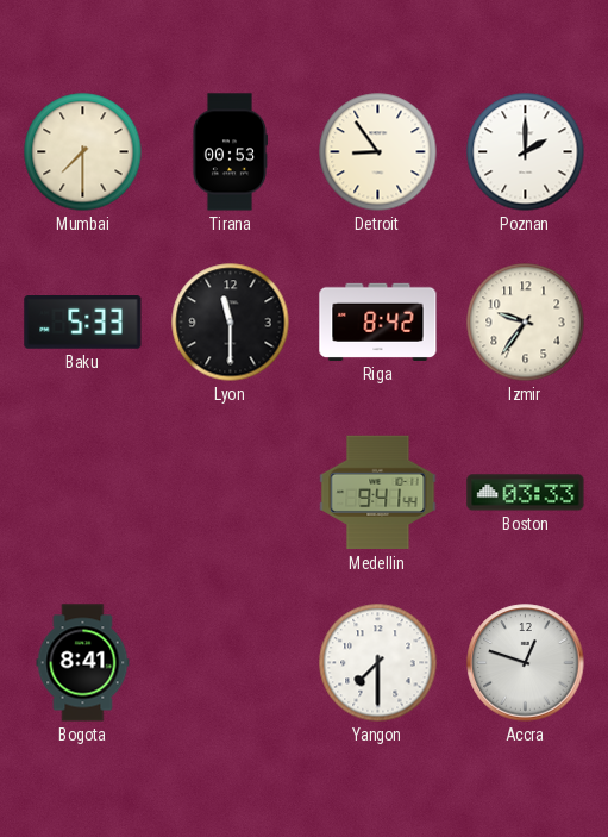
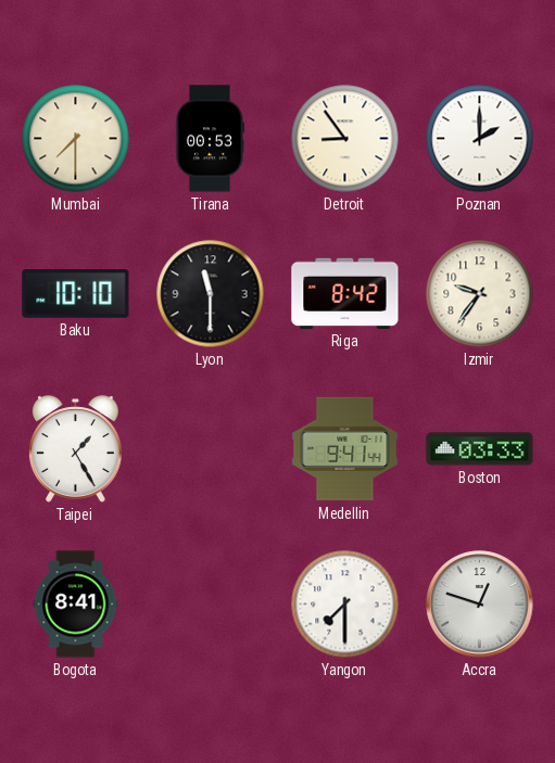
Baku: 5:33 -> 10:10
Taipei: none -> 1:25
